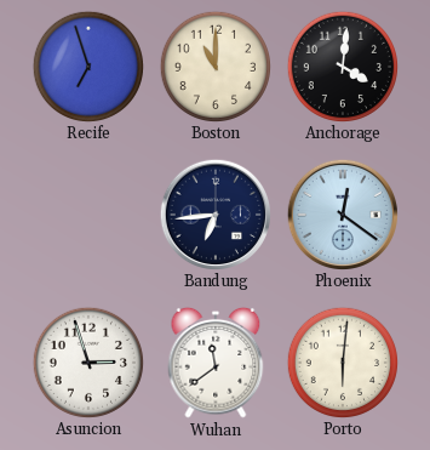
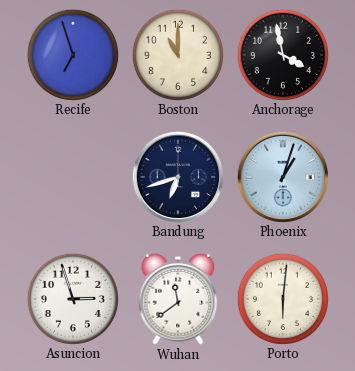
Anchorage: 4:01 -> 3:58
Bandung: 6:44 -> 6:42
Phoenix: 12:21 -> 1:03
